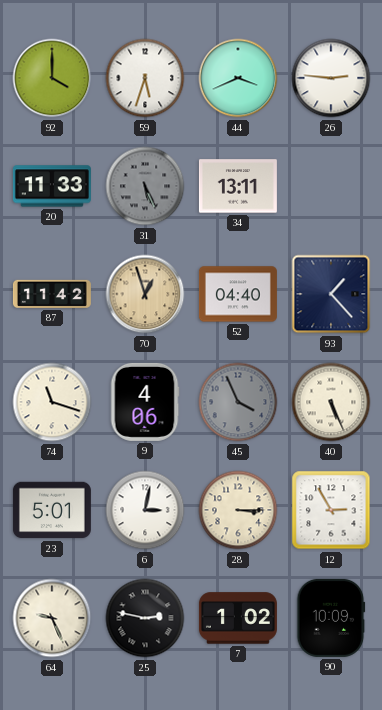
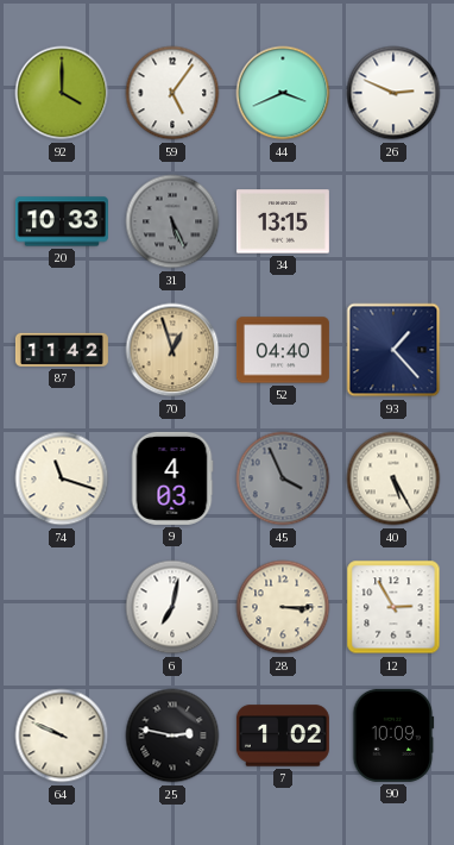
59: 5:33 -> 5:06
26: 2:46 -> 2:49
20: 11:33 -> 10:33
34: 13:11 -> 13:15
9: 4:06 -> 4:03
40: 5:26 -> 5:25
23: 5:01 -> none
6: 3:02 -> 7:02
64: 9:26 -> 9:49
